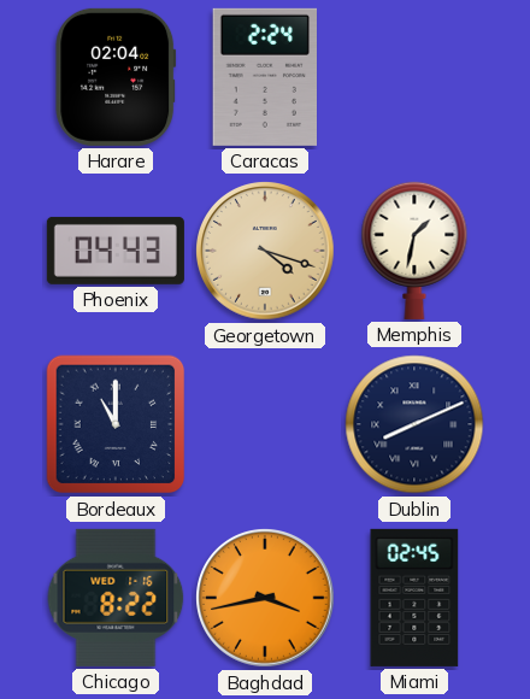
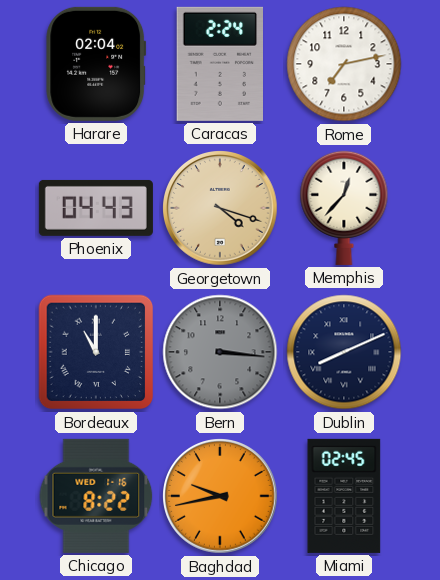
Rome: none -> 7:13
Memphis: 1:32 -> 12:37
Bern: none -> 3:16
Baghdad: 3:43 -> 9:43
